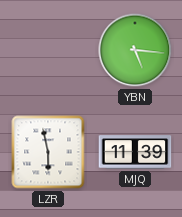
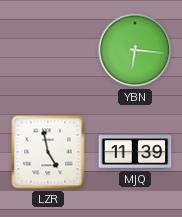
YBN: 5:16 -> 6:16
LZR: 5:58 -> 4:58
